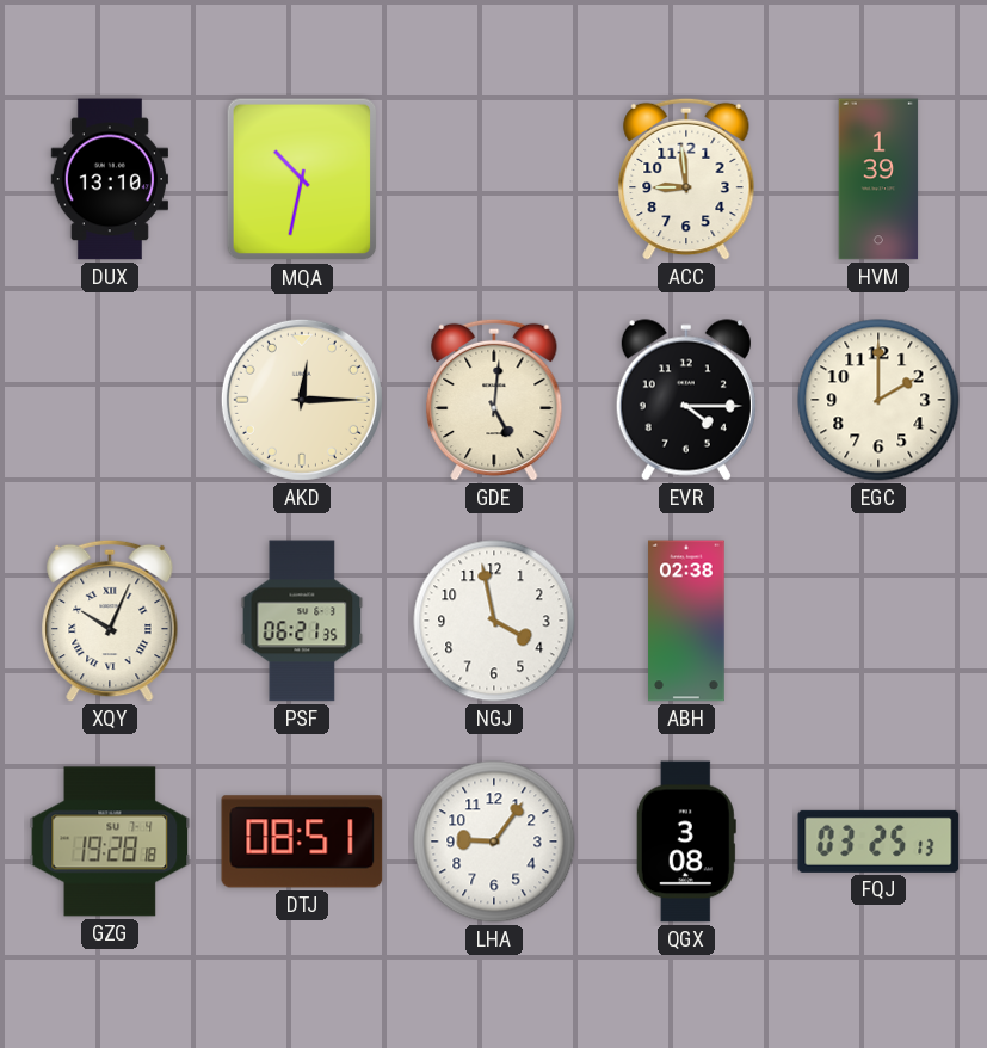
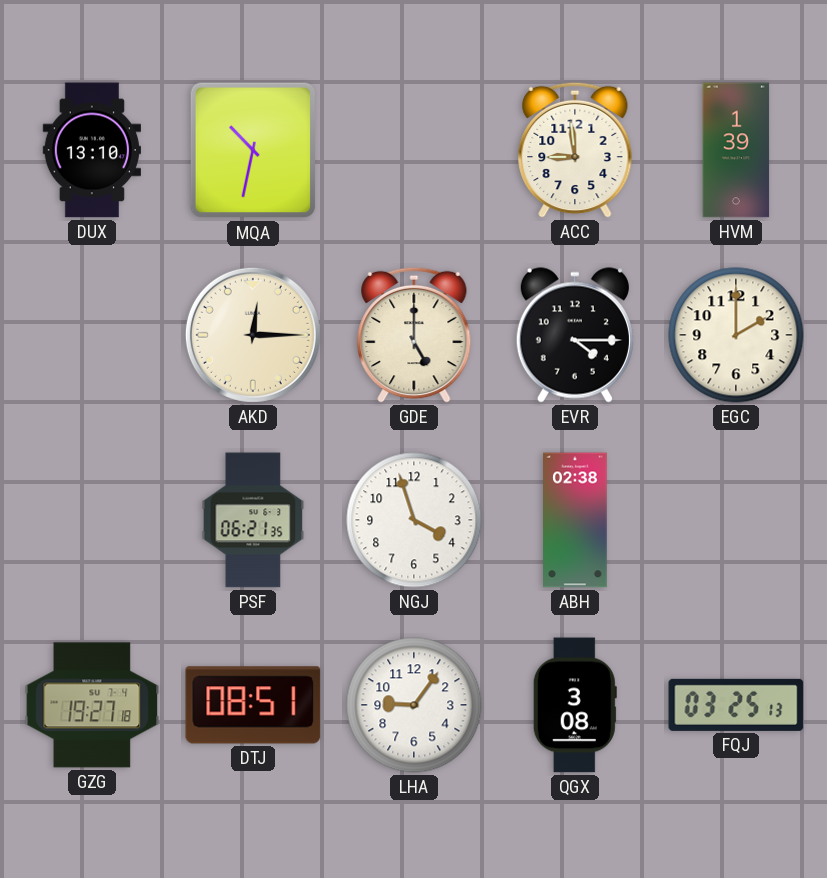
GDE: 5:01 -> 5:00
XQY: 10:04 -> none
NGJ: 3:58 -> 3:57
GZG: 19:28 -> 19:27
